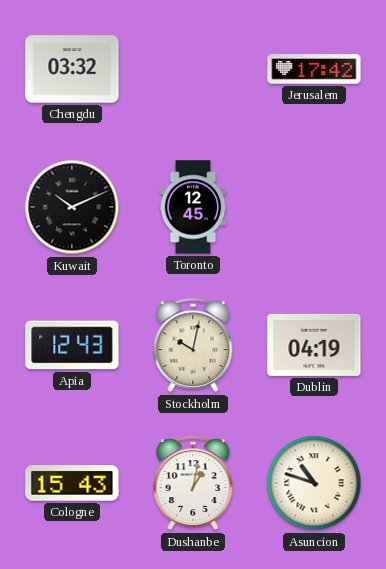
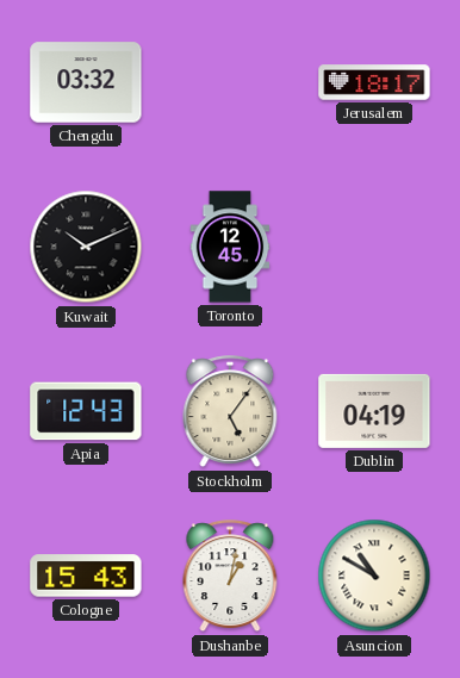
Jerusalem: 17:42 -> 18:17
Stockholm: 10:02 -> 5:06
Asuncion: 10:48 -> 10:50
